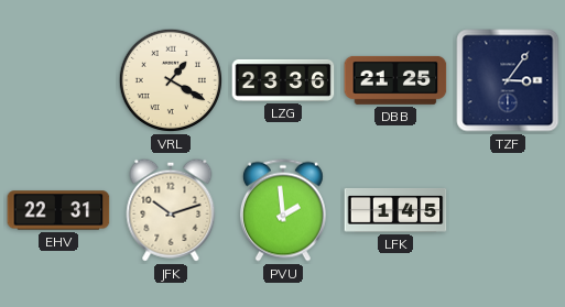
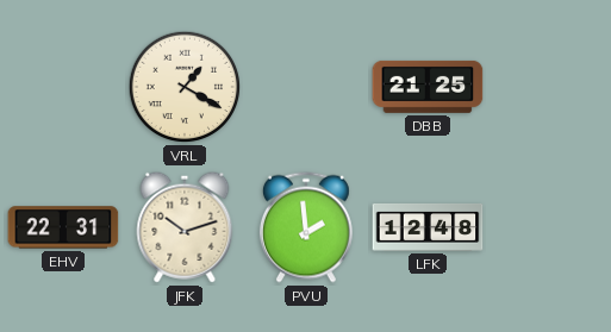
LZG: 23:36 -> none
TZF: 3:06 -> none
LFK: 1:45 -> 12:48
